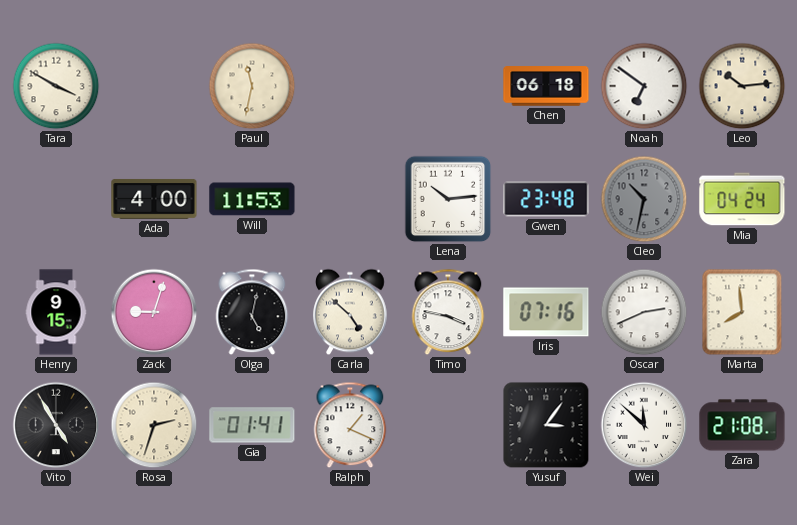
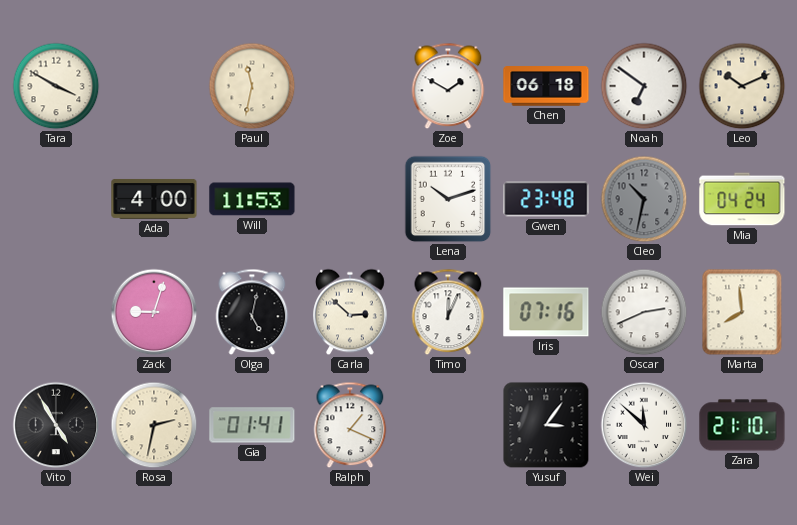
Zoe: none -> 1:50
Leo: 10:14 -> 10:11
Lena: 10:14 -> 10:12
Henry: 9:15 -> none
Carla: 4:52 -> 2:52
Timo: 3:47 -> 12:04
Rosa: 2:33 -> 2:32
Zara: 21:08 -> 21:10
